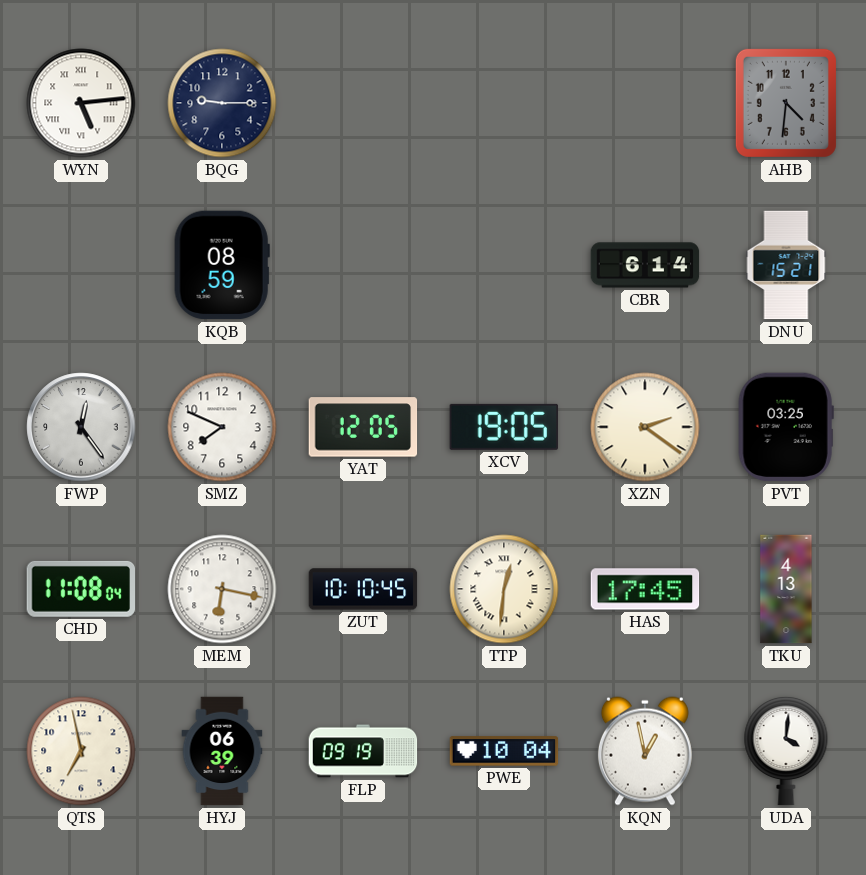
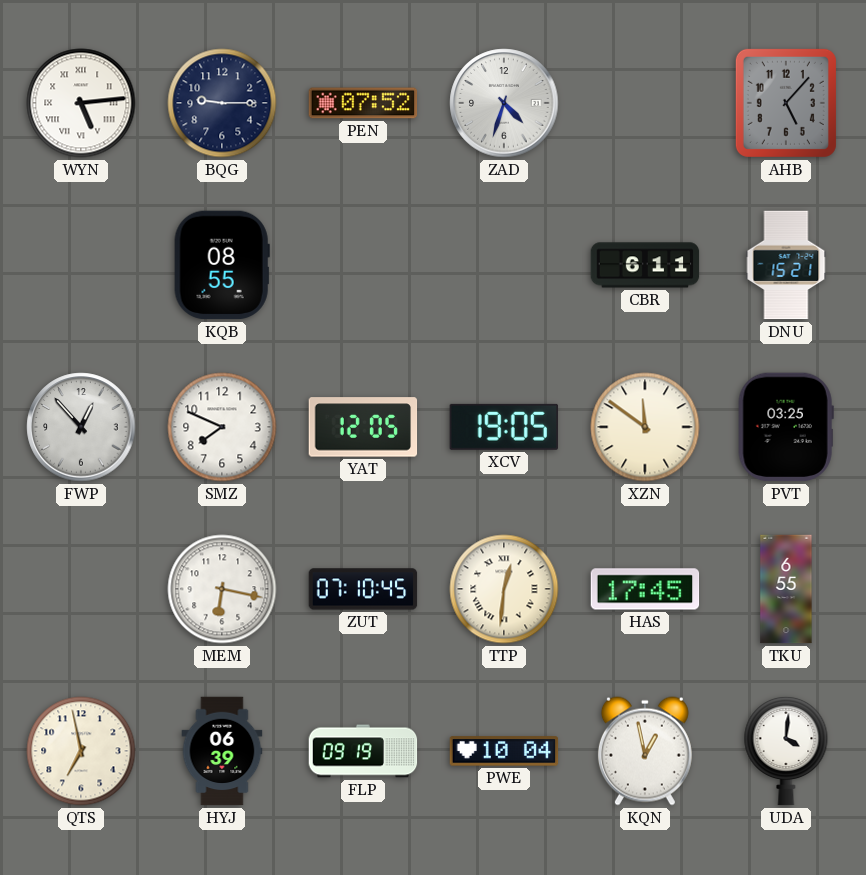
PEN: none -> 07:52
ZAD: none -> 4:33
AHB: 4:31 -> 5:07
KQB: 08:59 -> 08:55
CBR: 6:14 -> 6:11
FWP: 12:24 -> 12:53
XZN: 2:21 -> 11:51
CHD: 11:08 -> none
ZUT: 10:10 -> 07:10
TKU: 4:13 -> 6:55
